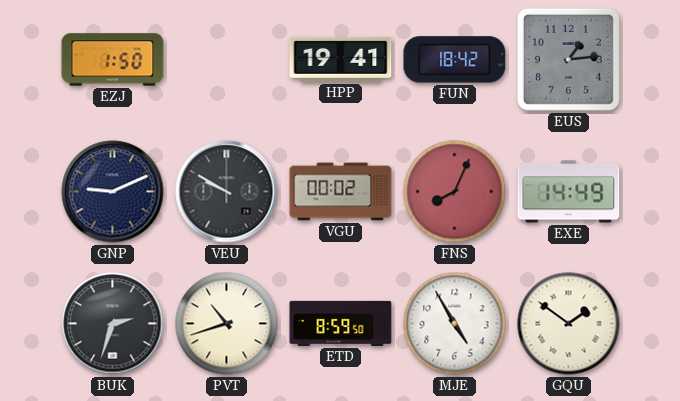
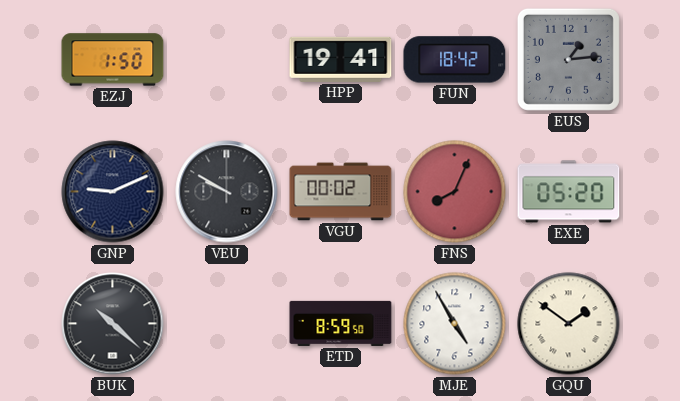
EXE: 14:49 -> 05:20
BUK: 2:33 -> 10:22
PVT: 10:42 -> none
